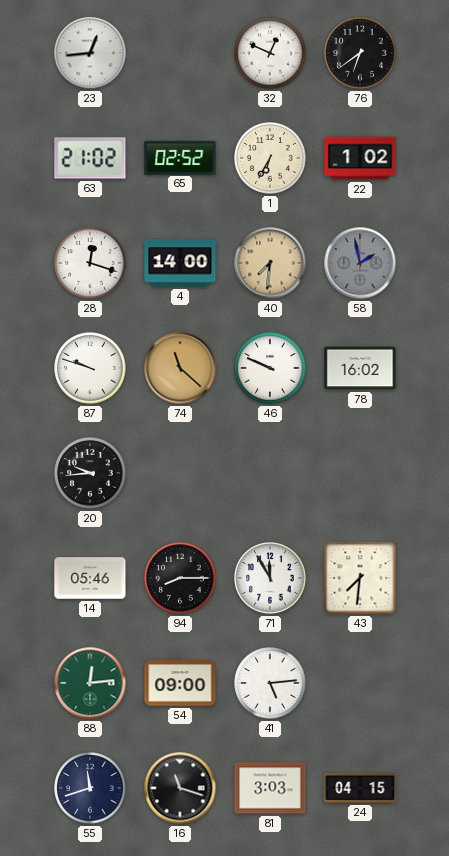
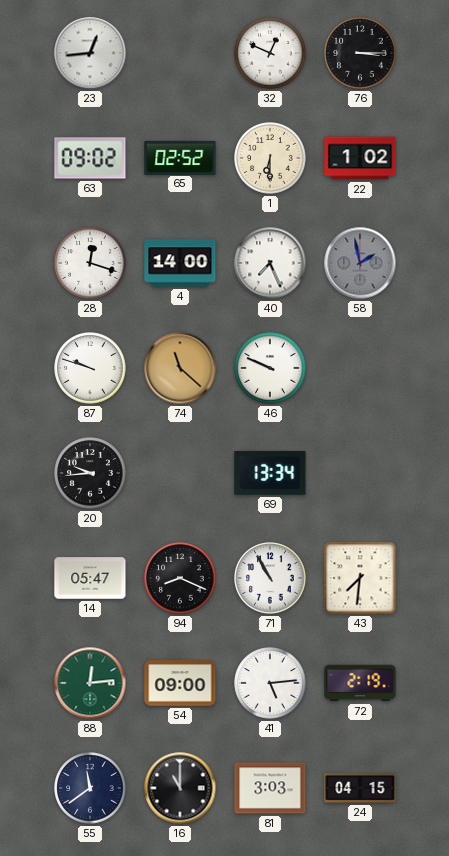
76: 6:39 -> 3:15
63: 21:02 -> 09:02
1: 6:35 -> 6:30
40: 7:31 -> 7:26
40 dial: champagne -> white
78: 16:02 -> none
69: none -> 13:34
14: 05:46 -> 05:47
94: 8:15 -> 8:19
71: 11:55 -> 10:55
72: none -> 2:19
55: 11:42 -> 11:39
16: 11:18 -> 11:00
